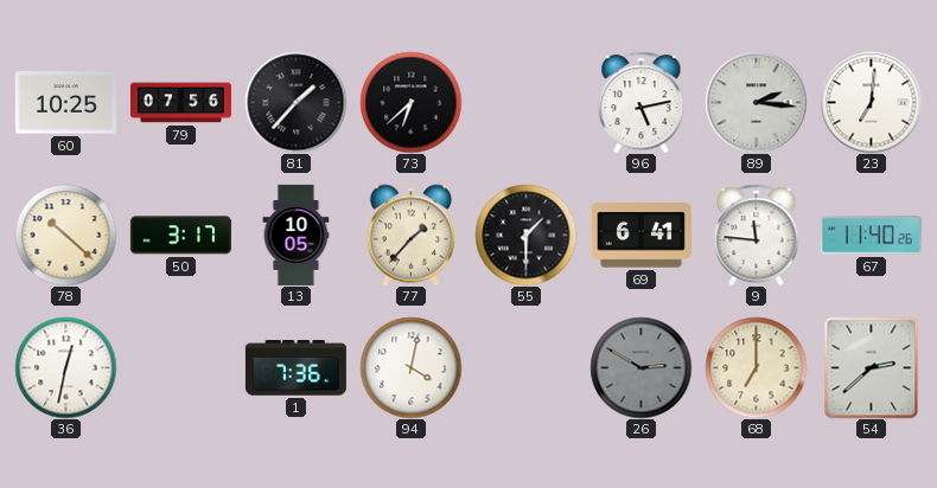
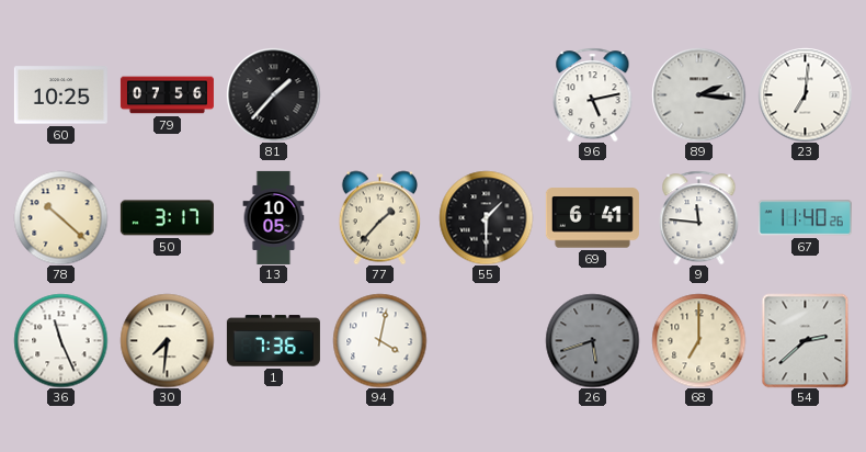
73: 6:38 -> none
36: 12:32 -> 11:26
30: none -> 7:31
26: 2:50 -> 5:42
